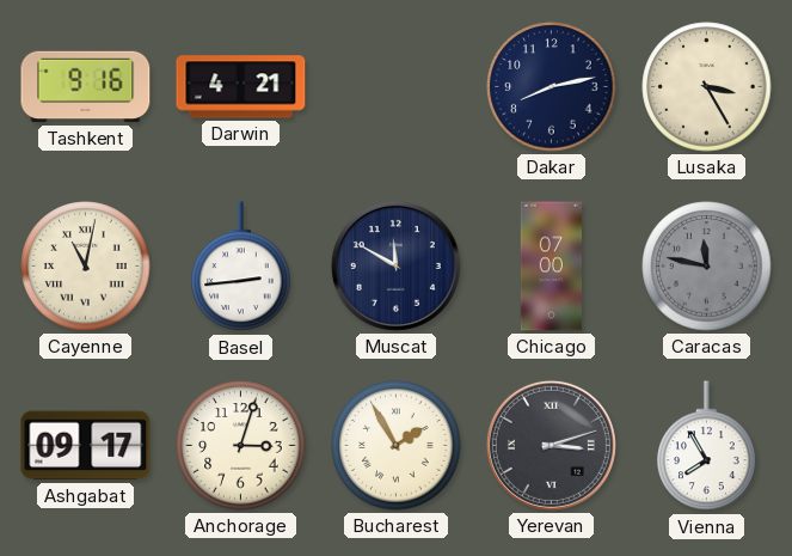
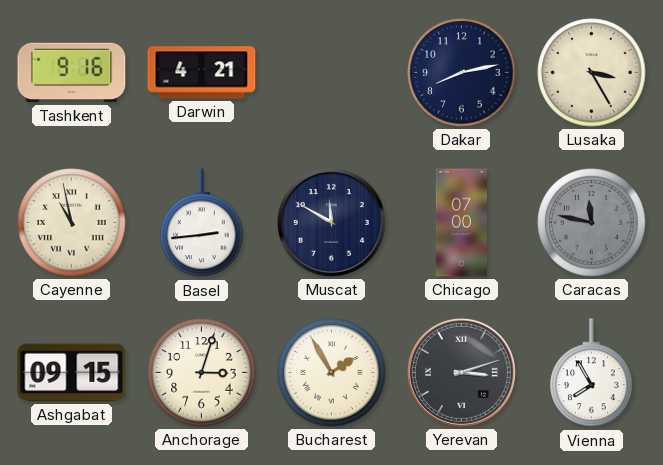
Cayenne: 11:02 -> 10:58
Ashgabat: 09:17 -> 09:15
